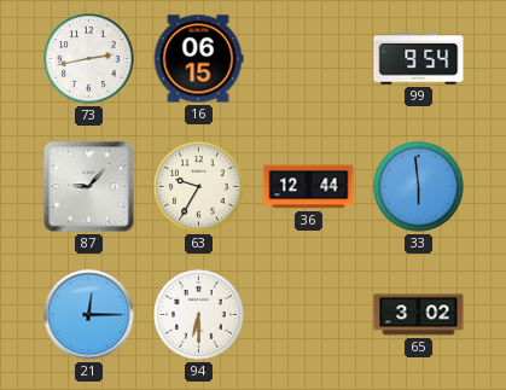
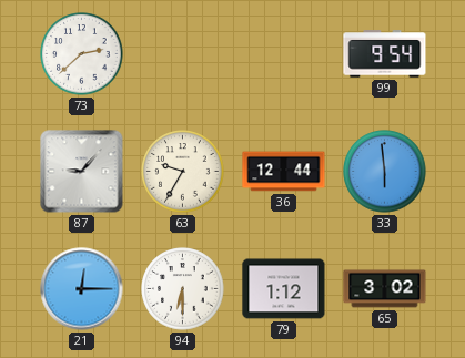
73: 2:43 -> 2:38
16: 06:15 -> none
79: none -> 1:12
